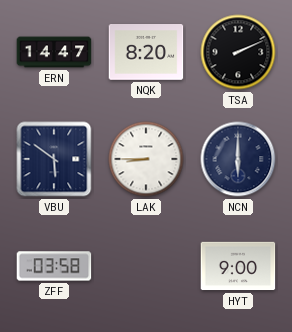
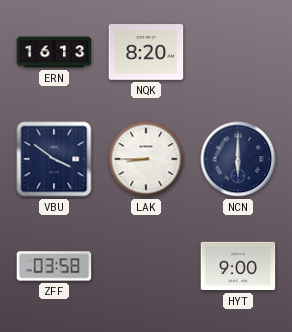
ERN: 14:47 -> 16:13
TSA: 2:11 -> none
VBU: 5:51 -> 3:51
